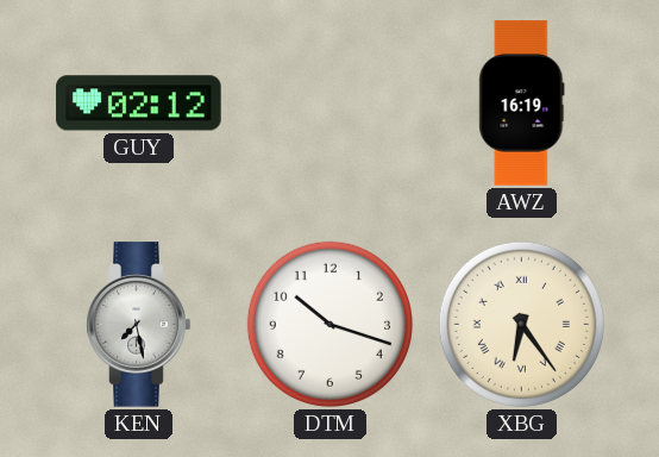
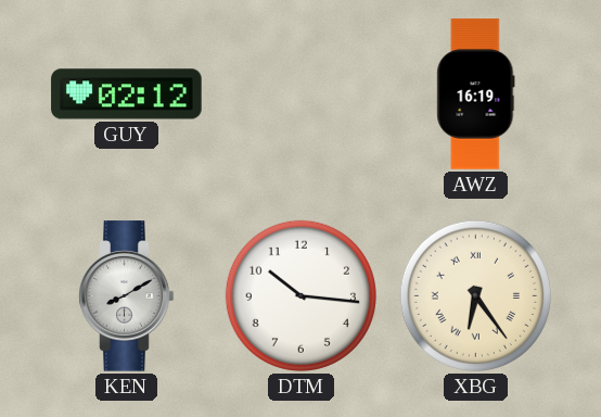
KEN: 7:28 -> 8:10
DTM: 10:18 -> 10:16
